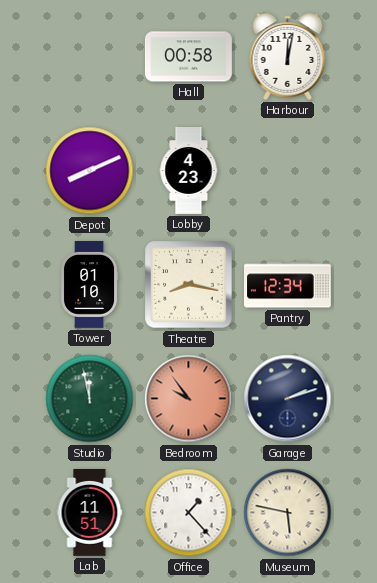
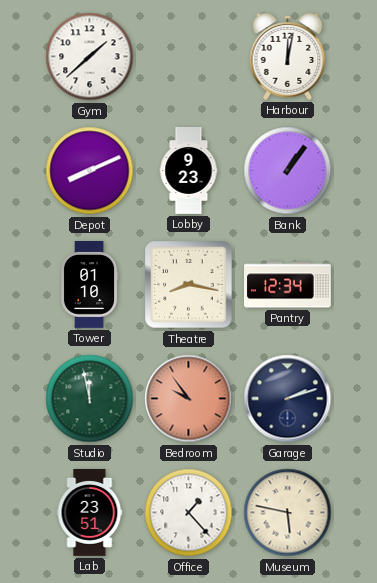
Gym: none -> 1:38
Hall: 00:58 -> none
Lobby: 4:23 -> 9:23
Bank: none -> 1:06
Lab: 11:51 -> 23:51
